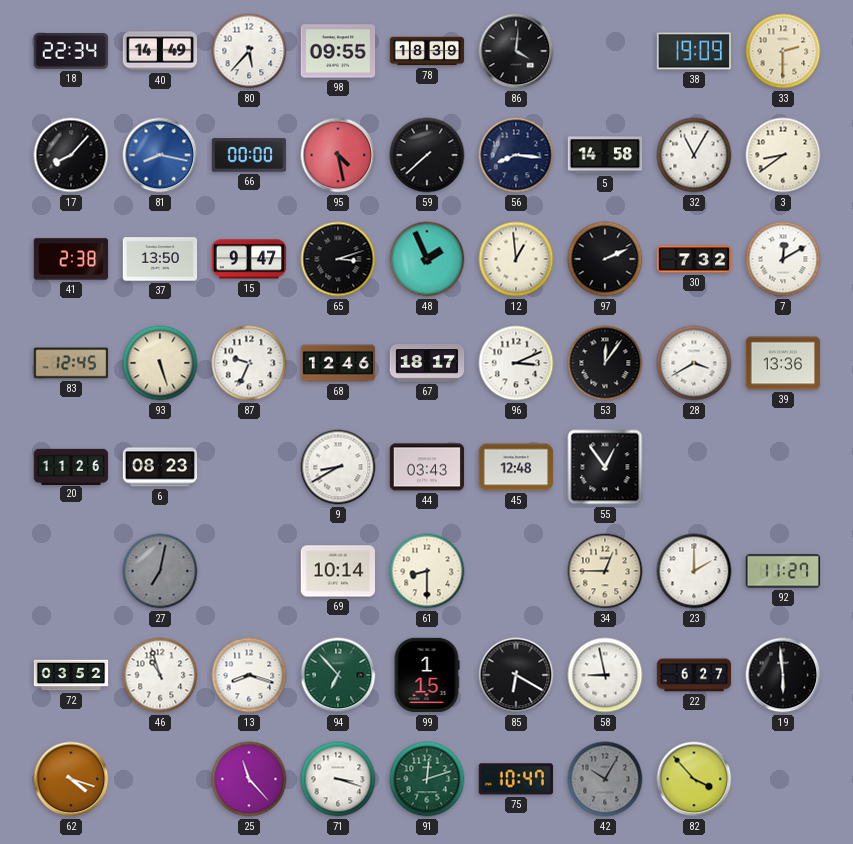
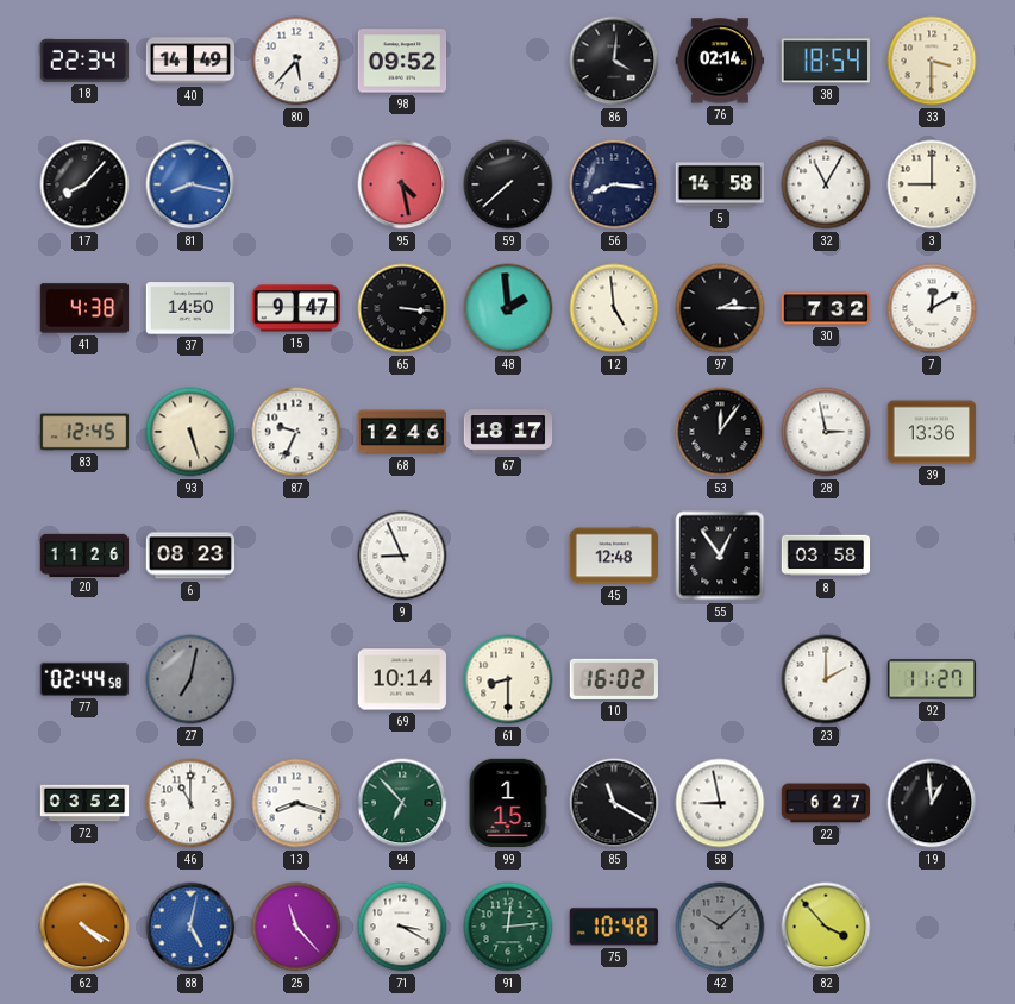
98: 09:55 -> 09:52
78: 18:39 -> none
76: none -> 02:14
38: 19:09 -> 18:54
33: 2:30 -> 3:30
66: 00:00 -> none
3: 8:39 -> 9:00
41: 2:38 -> 4:38
37: 13:50 -> 14:50
65: 3:12 -> 3:16
48: 1:56 -> 1:59
12: 12:59 -> 4:59
97: 2:11 -> 2:15
96: 3:11 -> none
28: 3:40 -> 2:58
9: 8:40 -> 8:56
44: 03:43 -> none
8: none -> 03:58
77: none -> 02:44
10: none -> 16:02
34: 12:45 -> none
46: 10:57 -> 11:00
85: 6:20 -> 11:20
19: 5:59 -> 12:59
62: 4:18 -> 4:20
88: none -> 5:02
71: 3:18 -> 3:20
91: 12:12 -> 12:14
75: 10:47 -> 10:48
42: 10:05 -> 10:08
